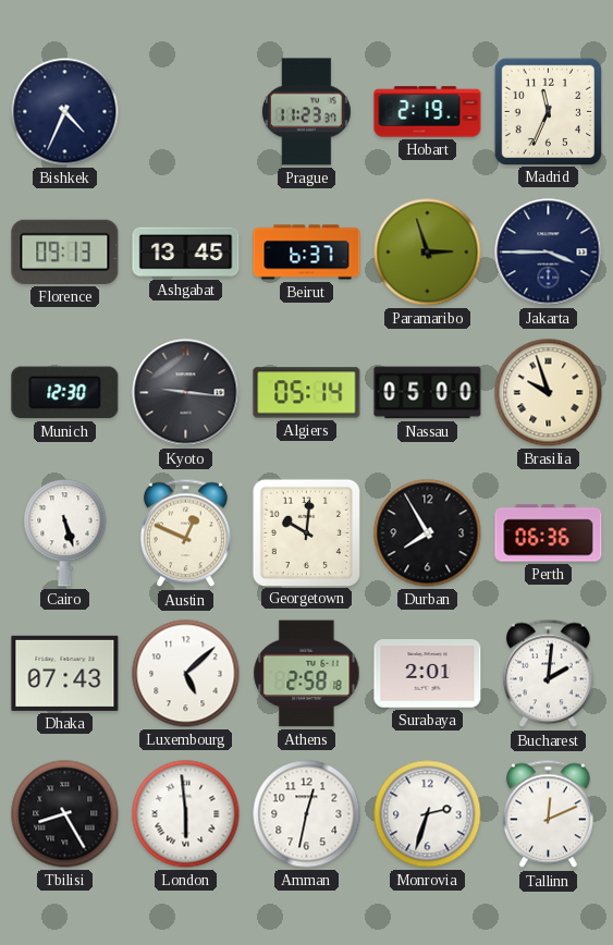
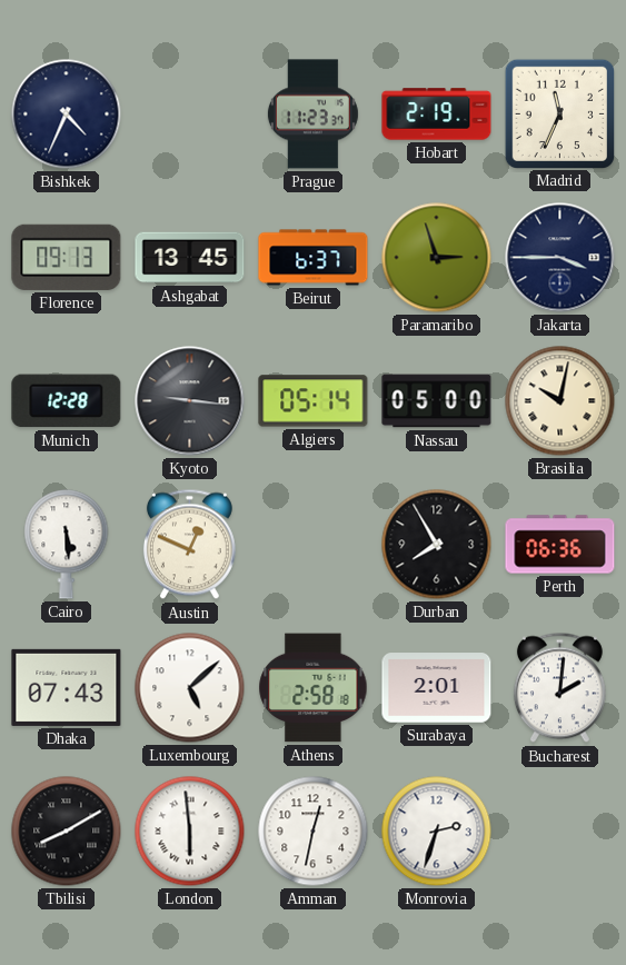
Munich: 12:30 -> 12:28
Brasilia: 9:57 -> 10:02
Cairo: 5:27 -> 5:29
Georgetown: 10:01 -> none
Tbilisi: 8:25 -> 8:10
Tallinn: 12:11 -> none
